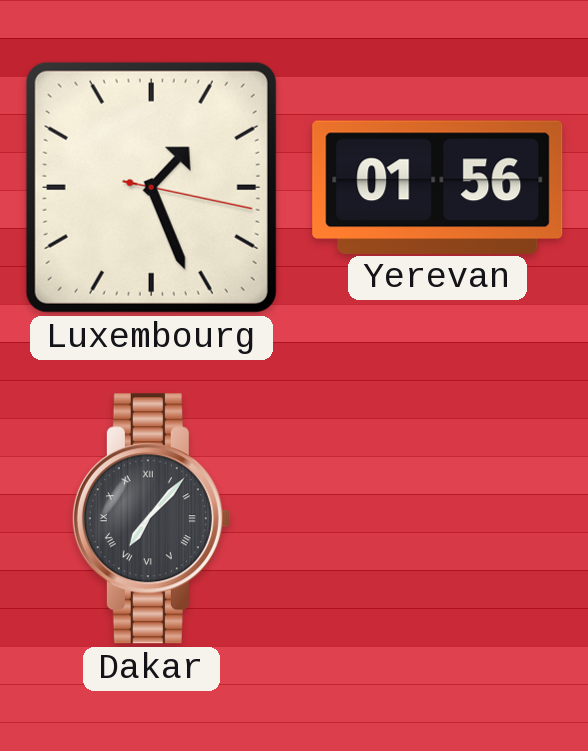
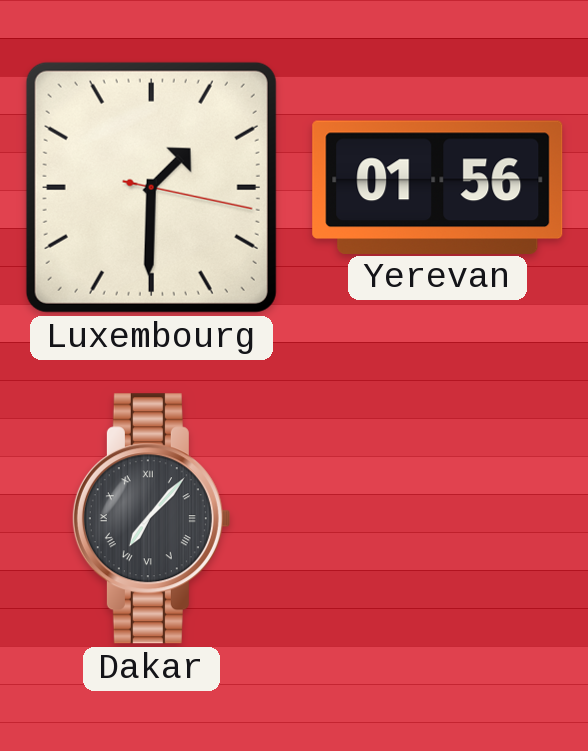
Luxembourg: 1:26 -> 1:30
